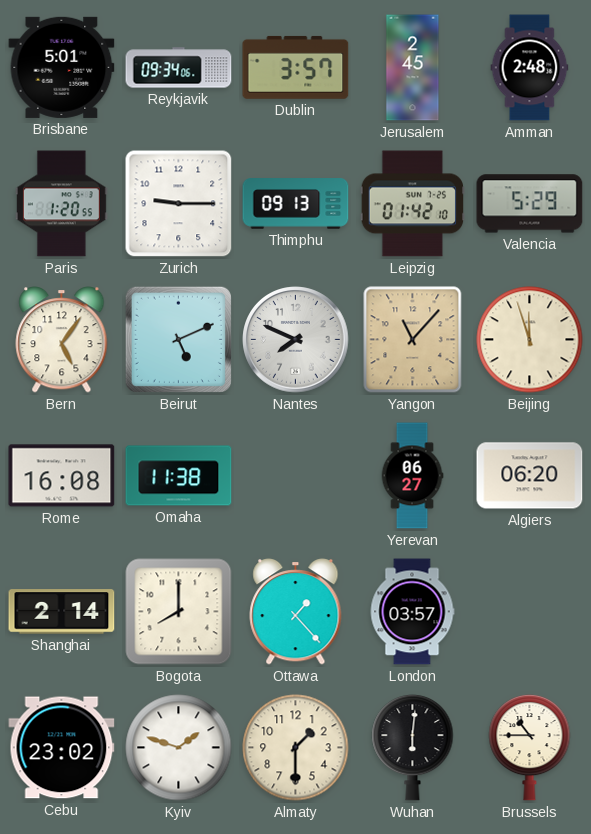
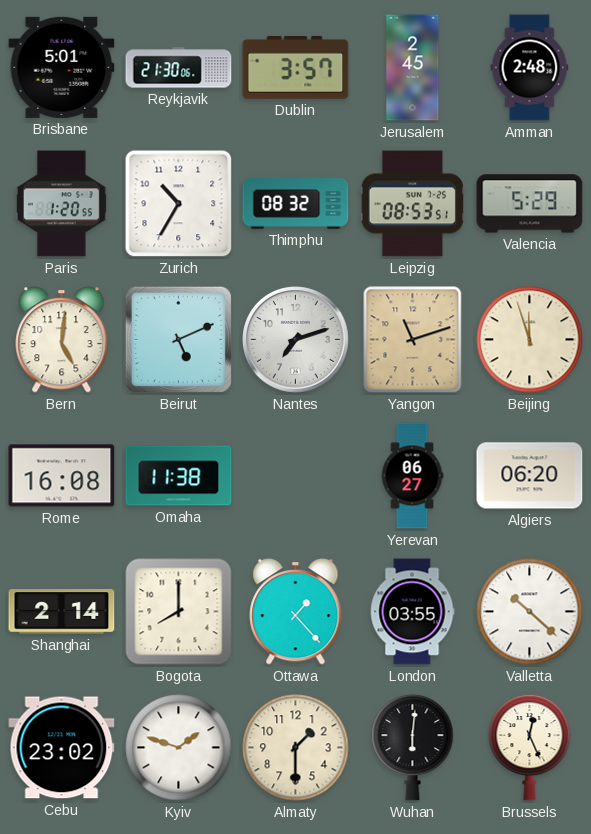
Reykjavik: 09:34 -> 21:30
Zurich: 9:15 -> 10:35
Thimphu: 09:13 -> 08:32
Leipzig: 01:42 -> 08:53
Bern: 5:06 -> 5:01
Nantes: 7:49 -> 7:12
Yangon: 11:07 -> 11:12
London: 03:57 -> 03:55
Valletta: none -> 10:22
Brussels: 10:45 -> 12:26
